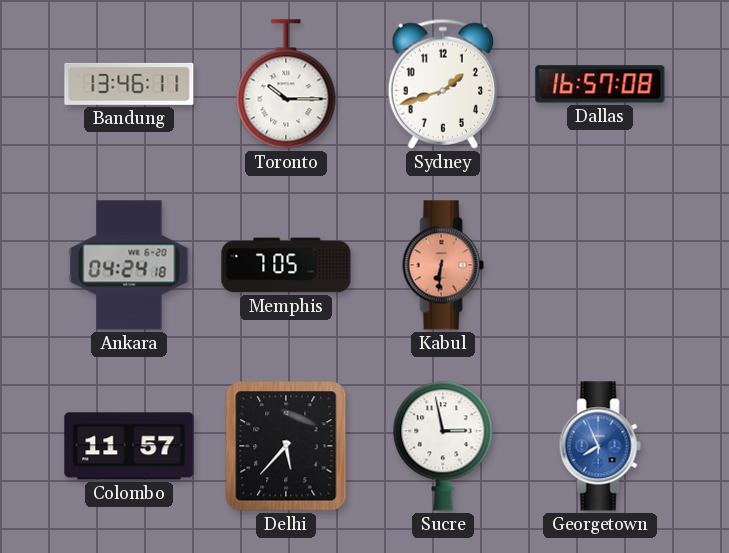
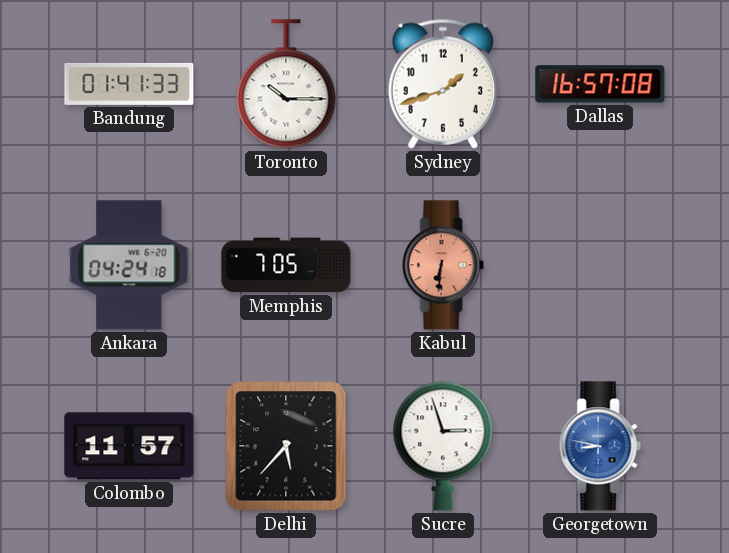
Bandung: 13:46 -> 01:41
Sucre: 2:58 -> 2:57
Georgetown: 7:56 -> 8:47
